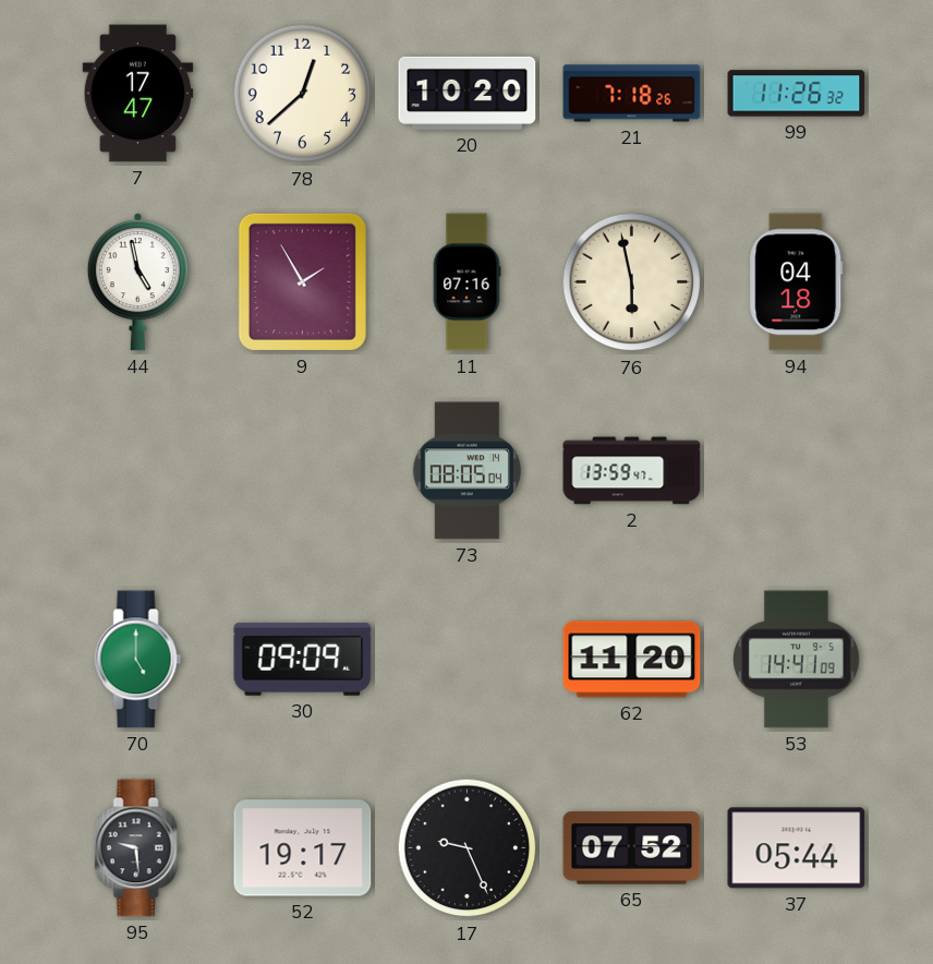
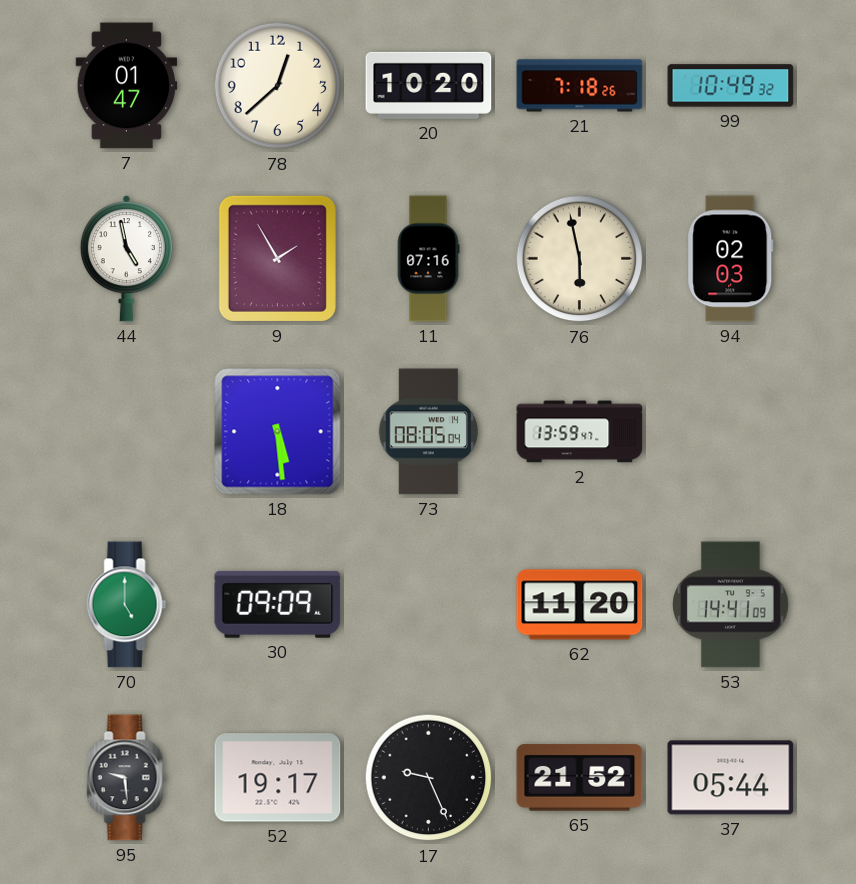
7: 17:47 -> 01:47
99: 11:26 -> 10:49
94: 04:18 -> 02:03
18: none -> 5:29
65: 07:52 -> 21:52
